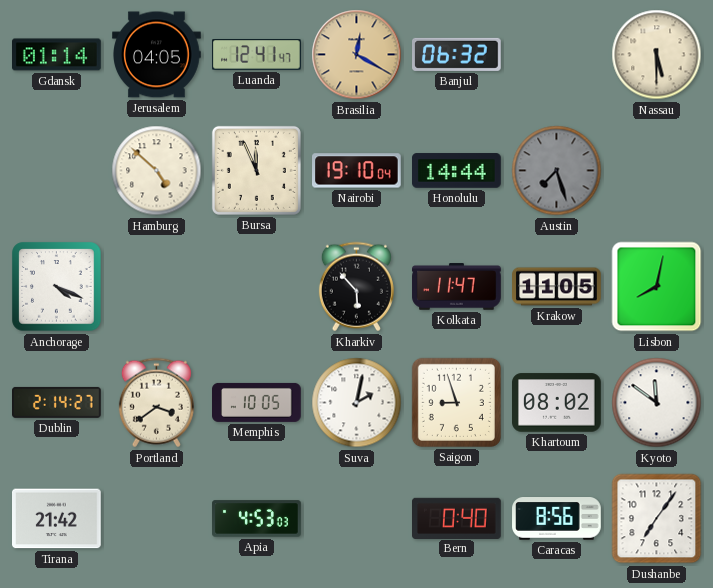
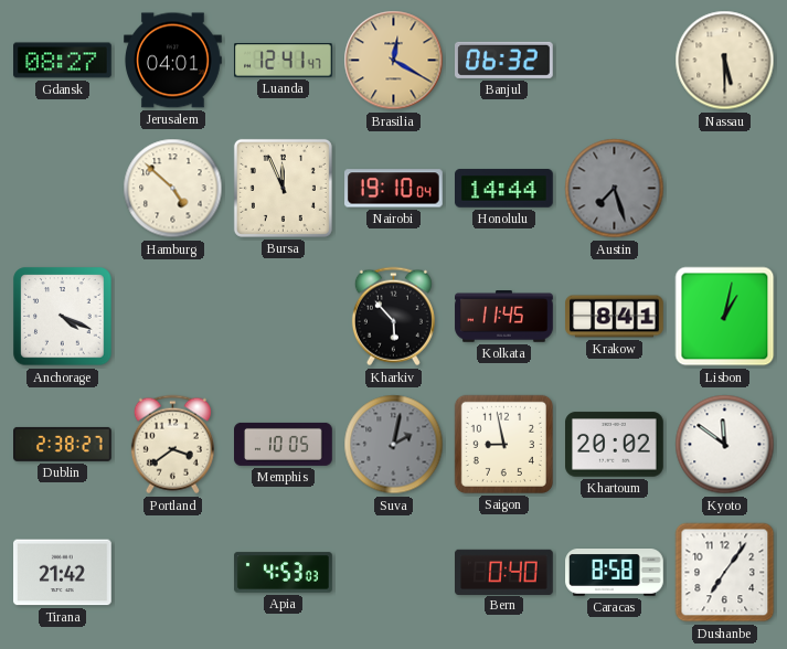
Gdansk: 01:14 -> 08:27
Jerusalem: 04:05 -> 04:01
Kolkata: 11:47 -> 11:45
Krakow: 11:05 -> 8:41
Lisbon: 8:02 -> 1:02
Dublin: 2:14 -> 2:38
Suva dial: white -> grey
Saigon: 8:57 -> 8:58
Khartoum: 08:02 -> 20:02
Caracas: 8:56 -> 8:58
